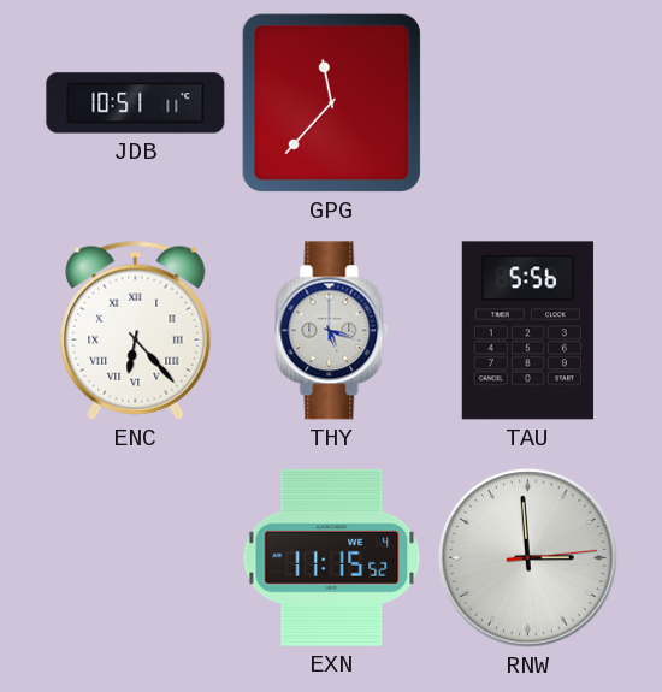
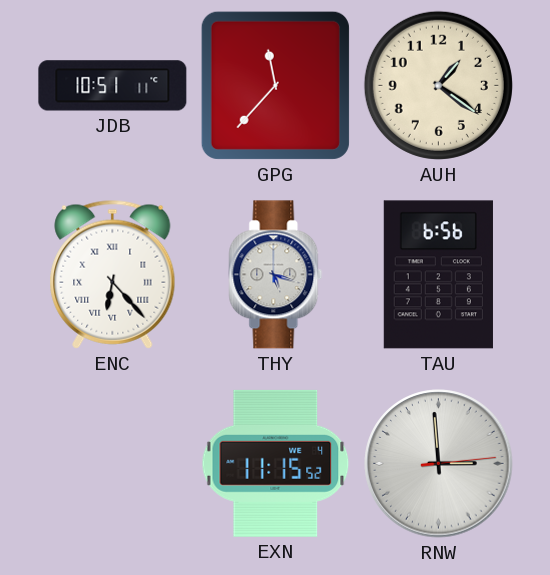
AUH: none -> 1:21
TAU: 5:56 -> 6:56
